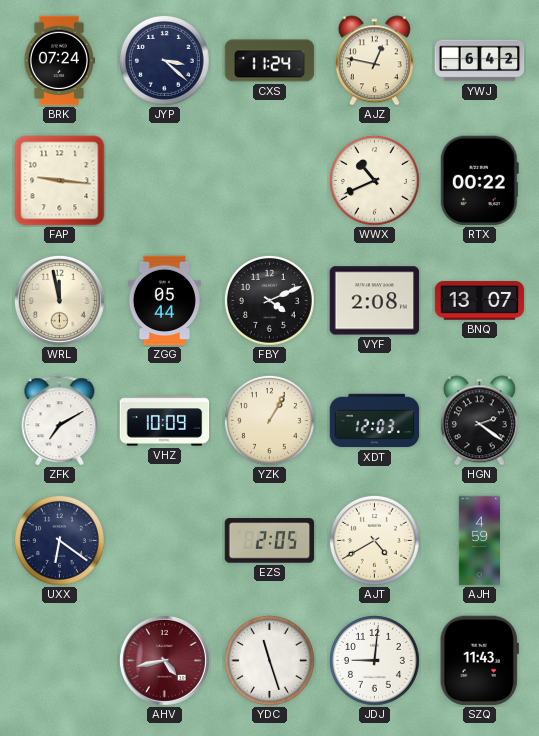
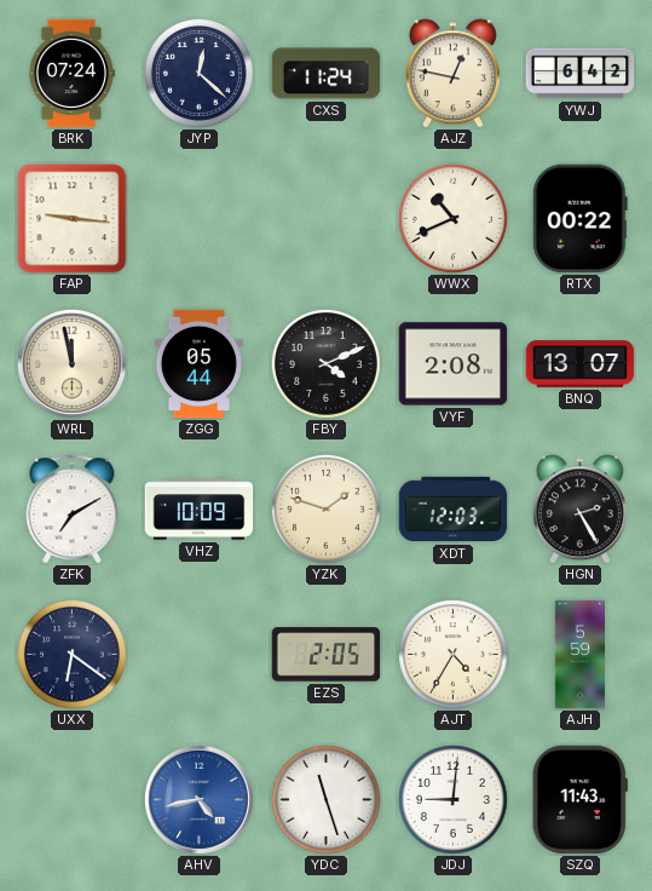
JYP: 3:22 -> 12:22
YZK: 1:05 -> 1:48
HGN: 2:21 -> 2:25
AJT: 4:40 -> 4:35
AJH: 4:59 -> 5:59
AHV dial: burgundy -> blue
